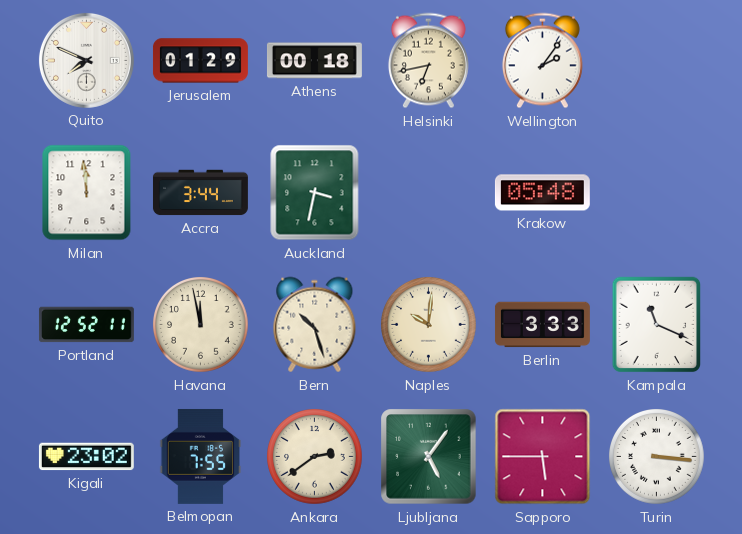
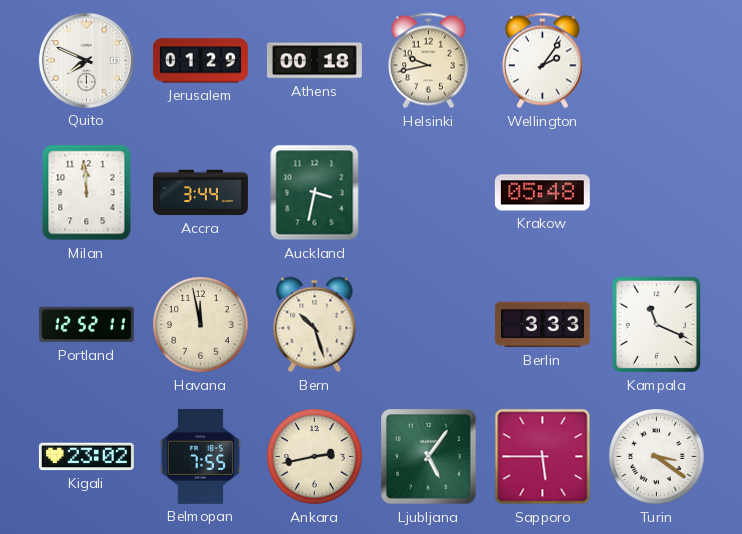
Helsinki: 6:43 -> 9:43
Naples: 10:01 -> none
Ankara: 2:39 -> 2:43
Turin: 3:16 -> 3:21
